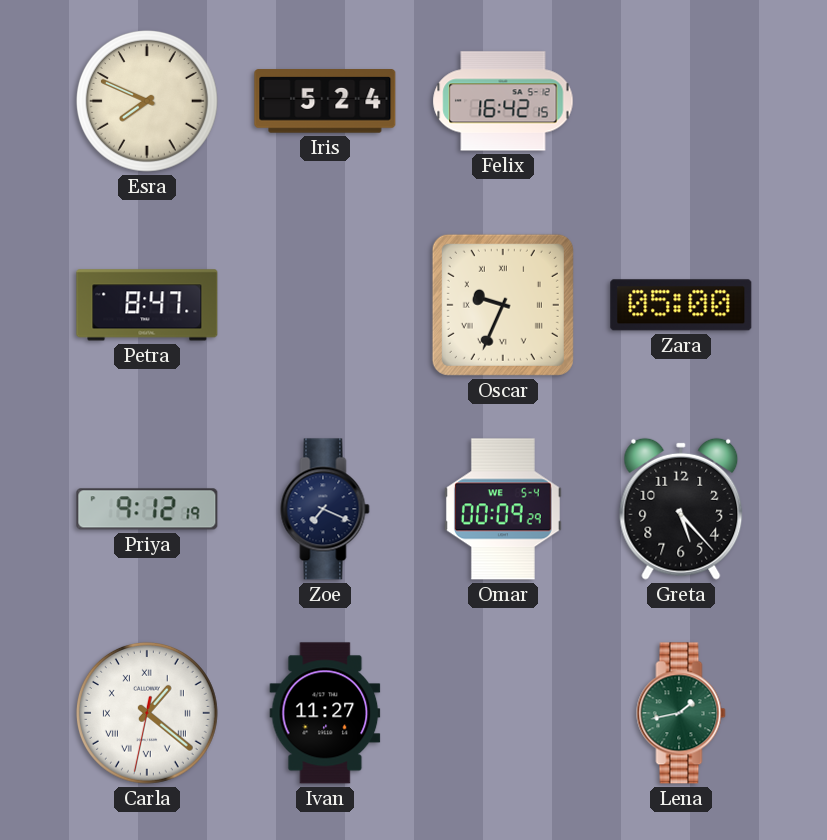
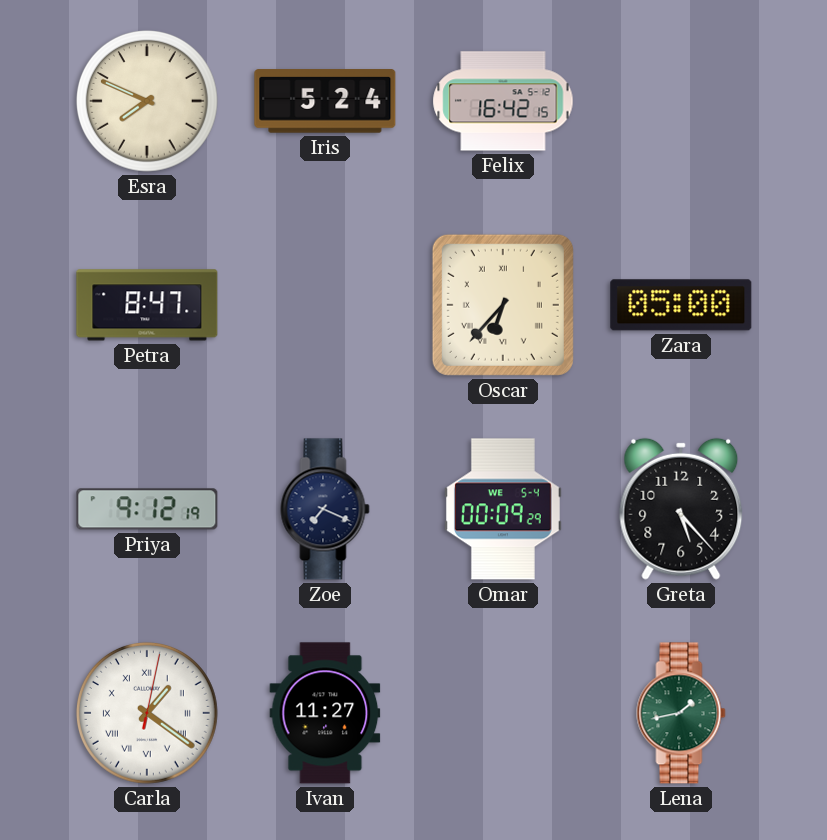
Oscar: 9:34 -> 6:37
Carla: 1:21:32 -> 1:21:02
